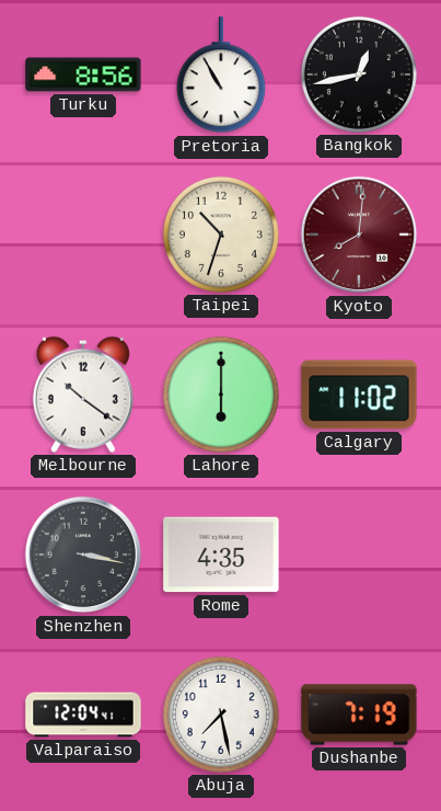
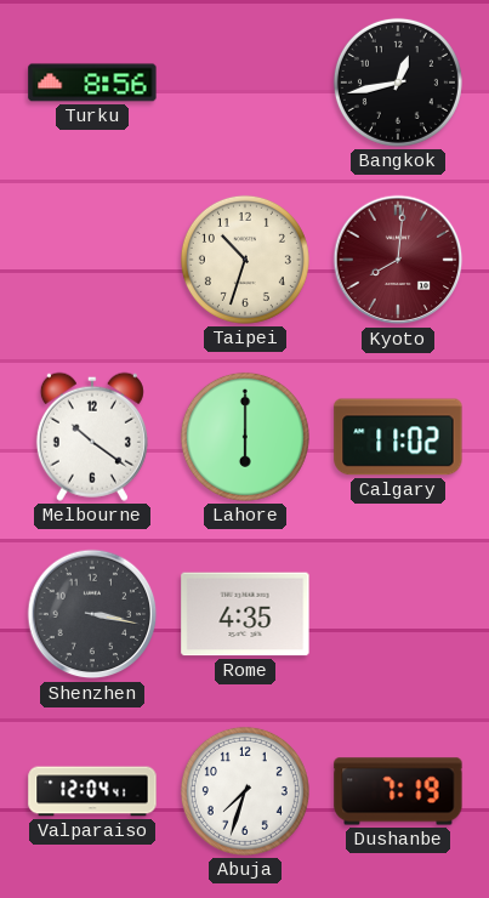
Pretoria: 10:55 -> none
Abuja: 7:28 -> 7:33
